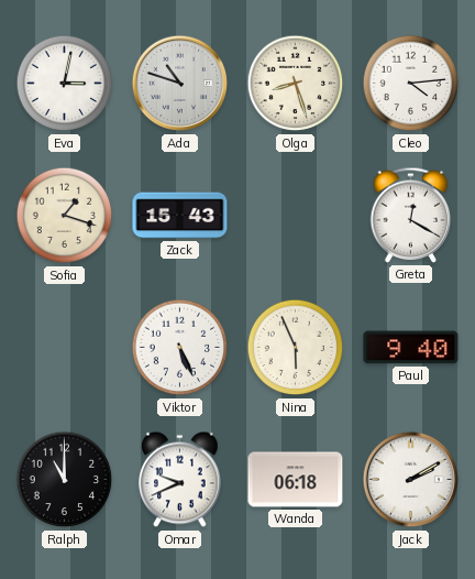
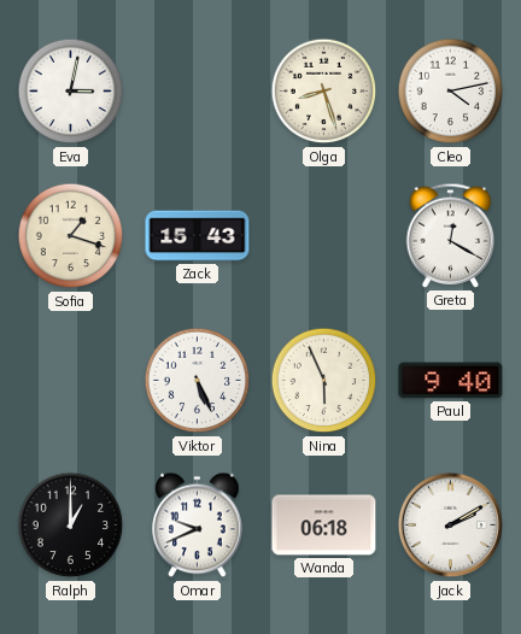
Ada: 10:48 -> none
Cleo: 4:14 -> 4:13
Ralph: 11:00 -> 1:00
